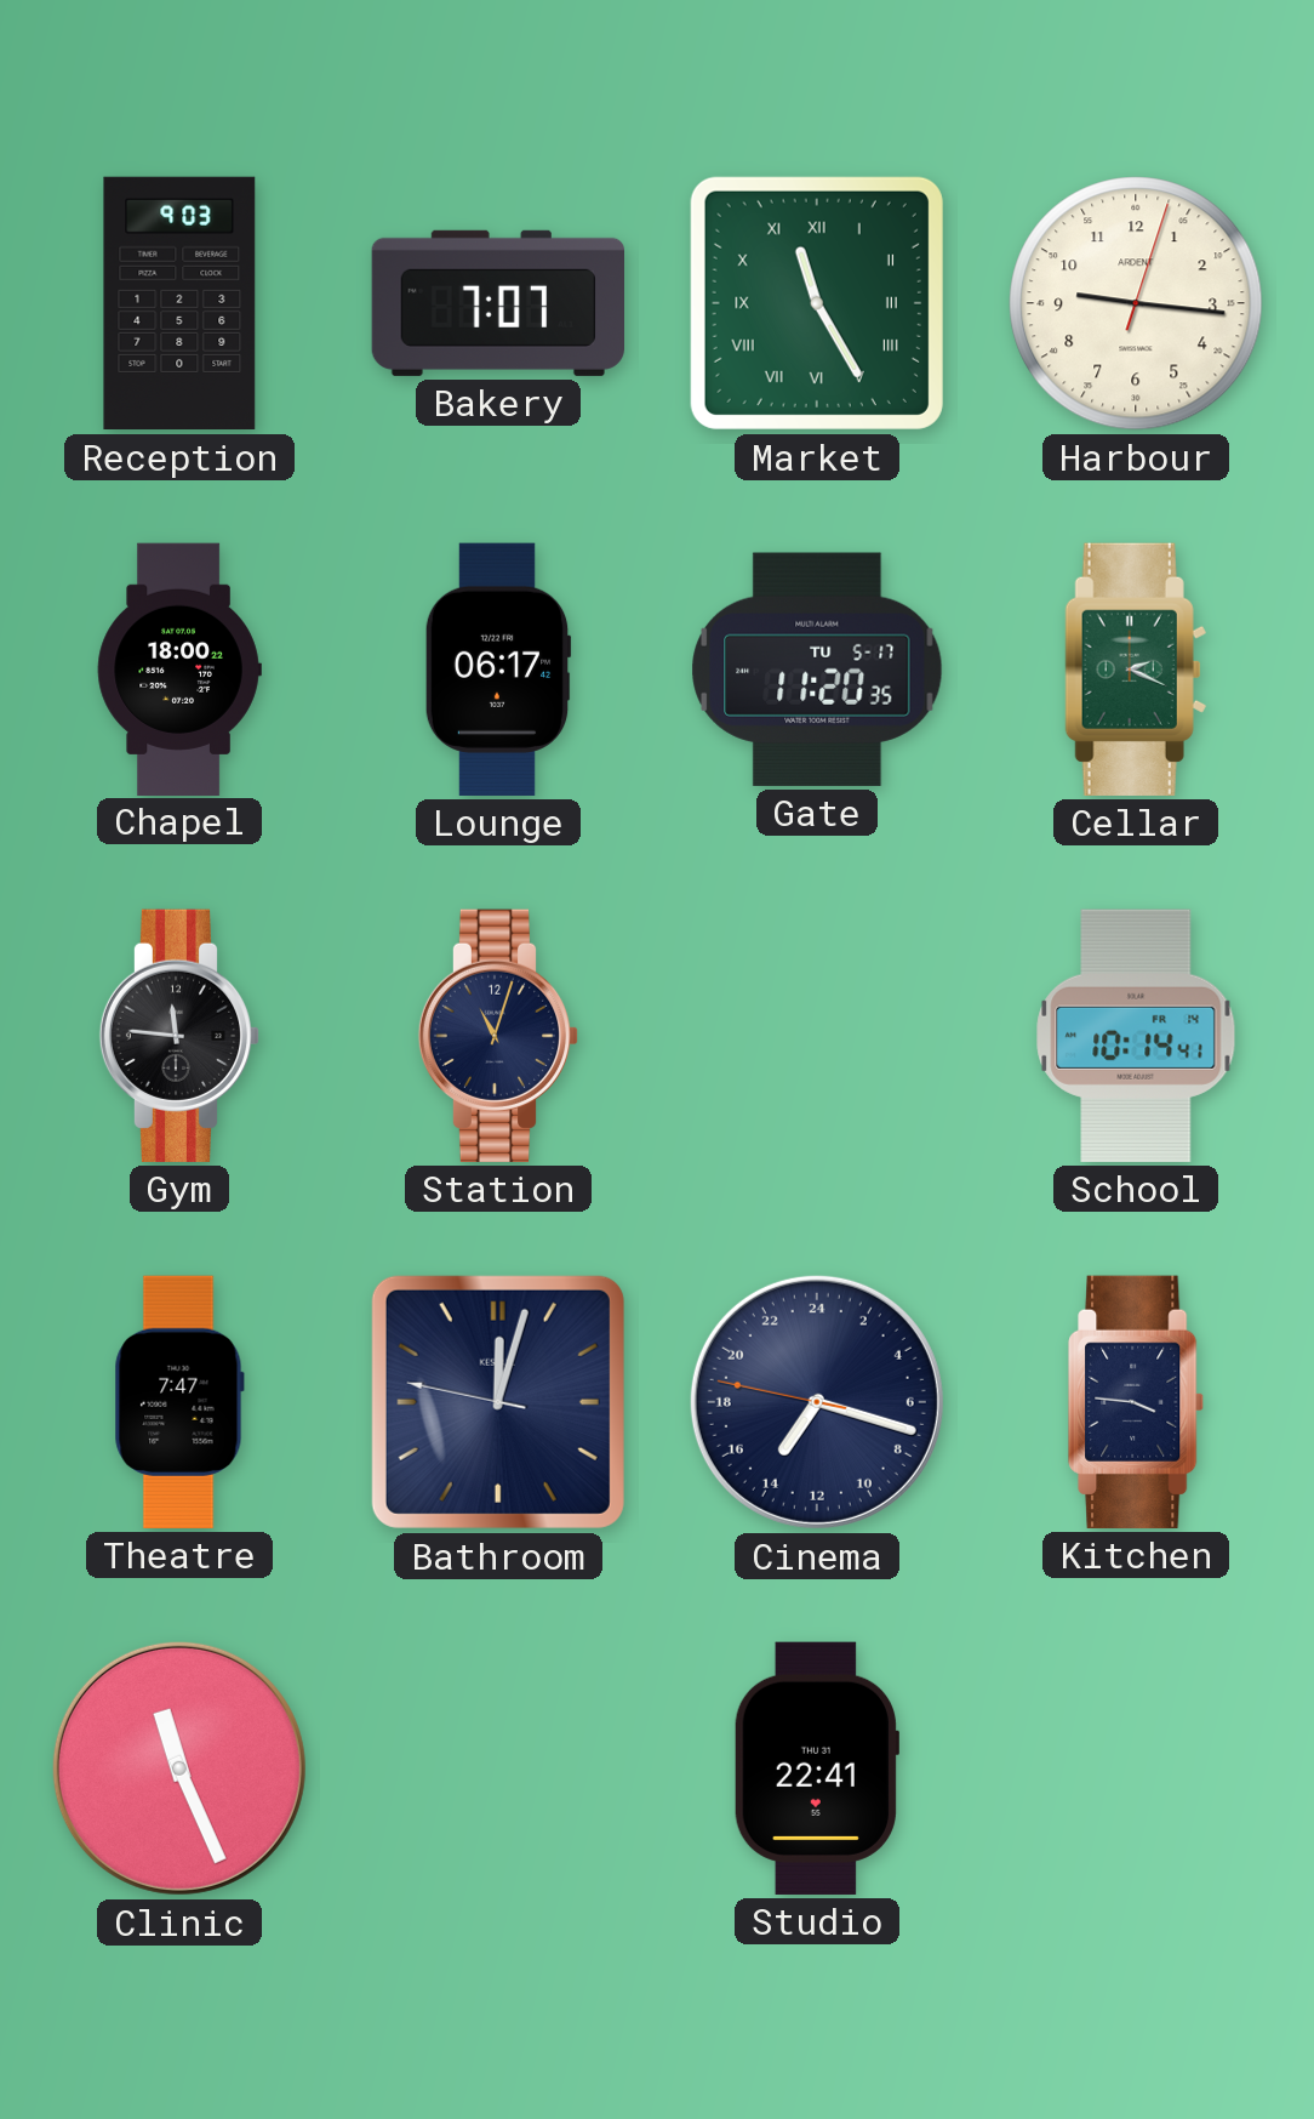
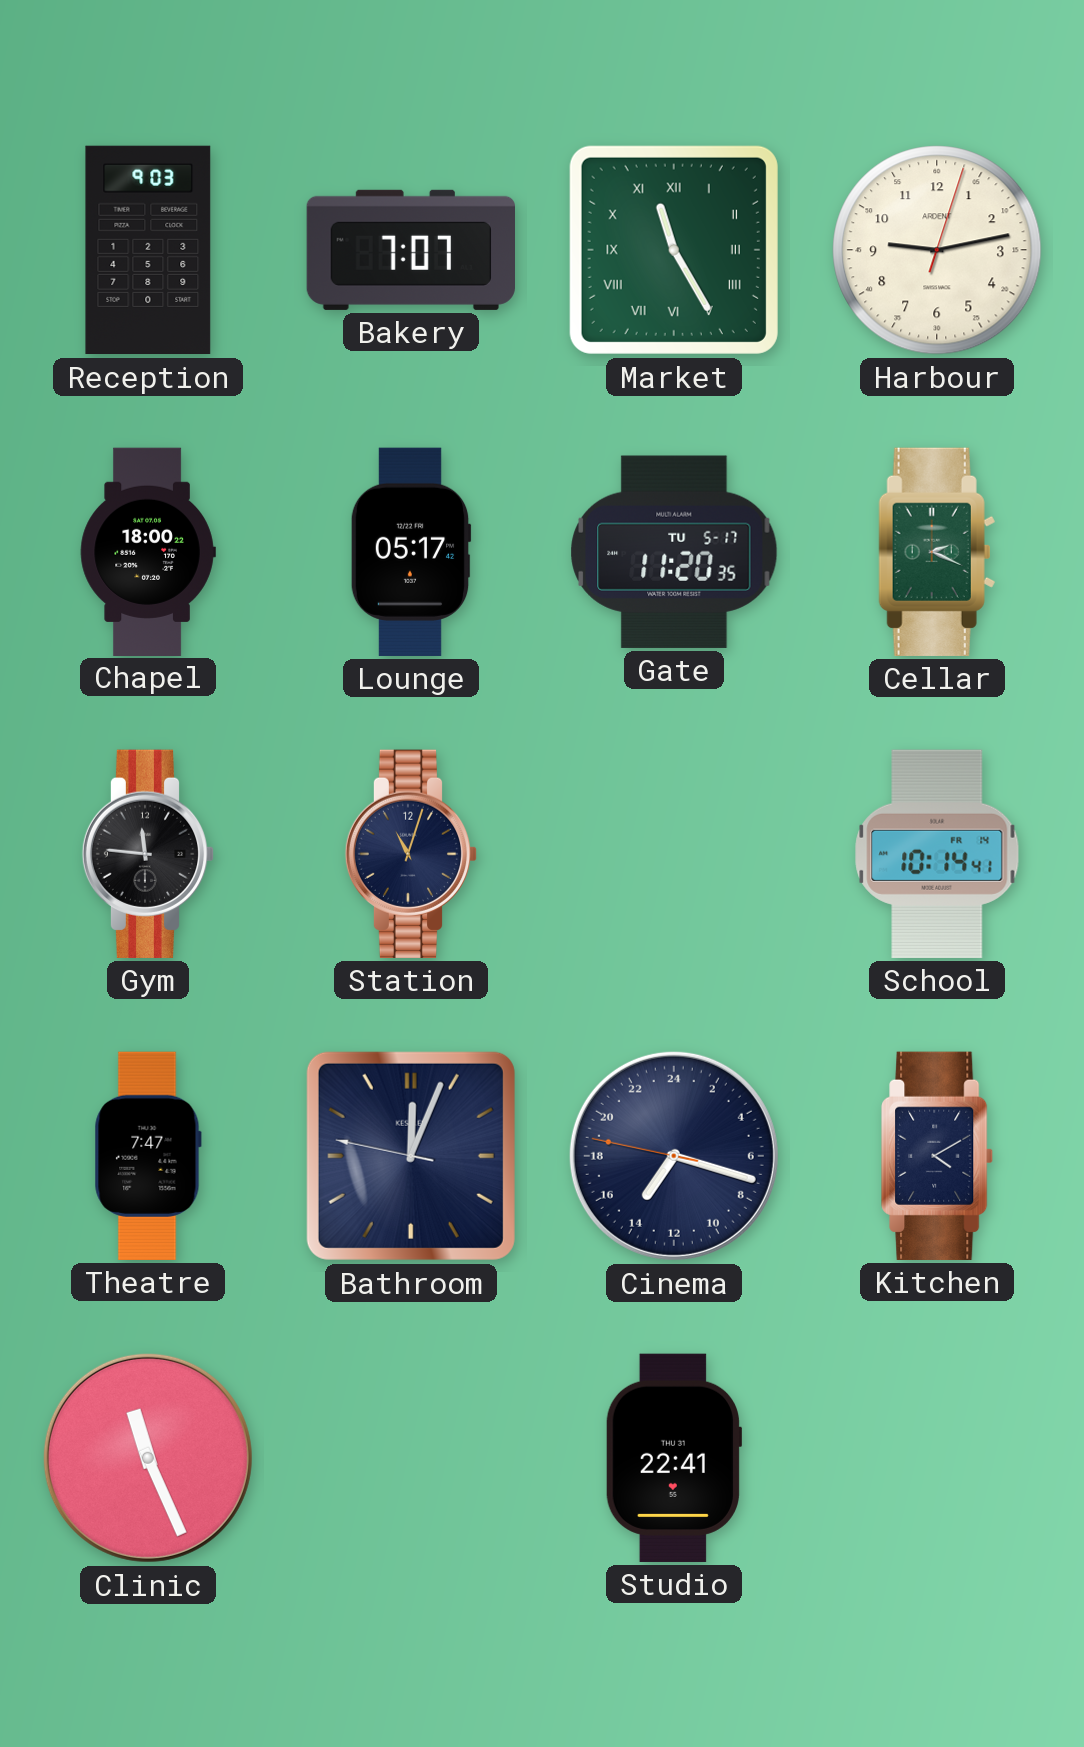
Harbour: 9:16 -> 9:13
Lounge: 06:17 -> 05:17
Bathroom: 12:02 -> 12:03
Kitchen: 3:46 -> 4:10
